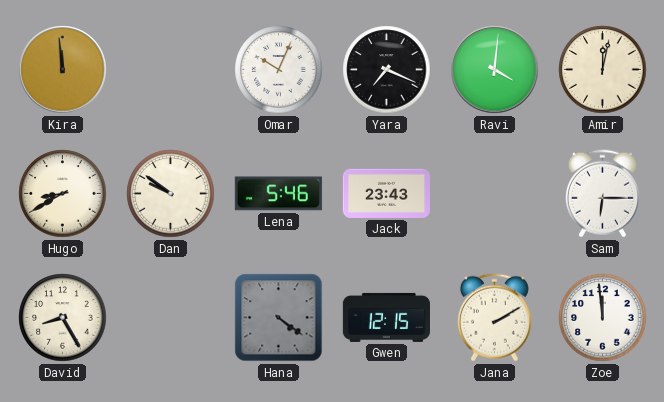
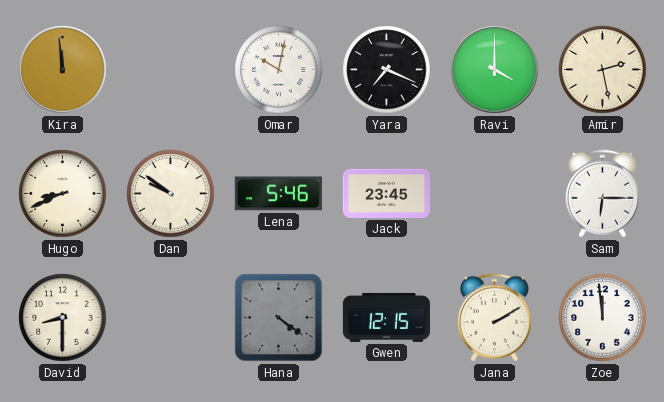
Omar: 10:04 -> 10:02
Ravi: 4:01 -> 4:00
Amir: 12:02 -> 2:28
Hugo: 8:40 -> 8:41
Jack: 23:43 -> 23:45
David: 8:25 -> 8:30
